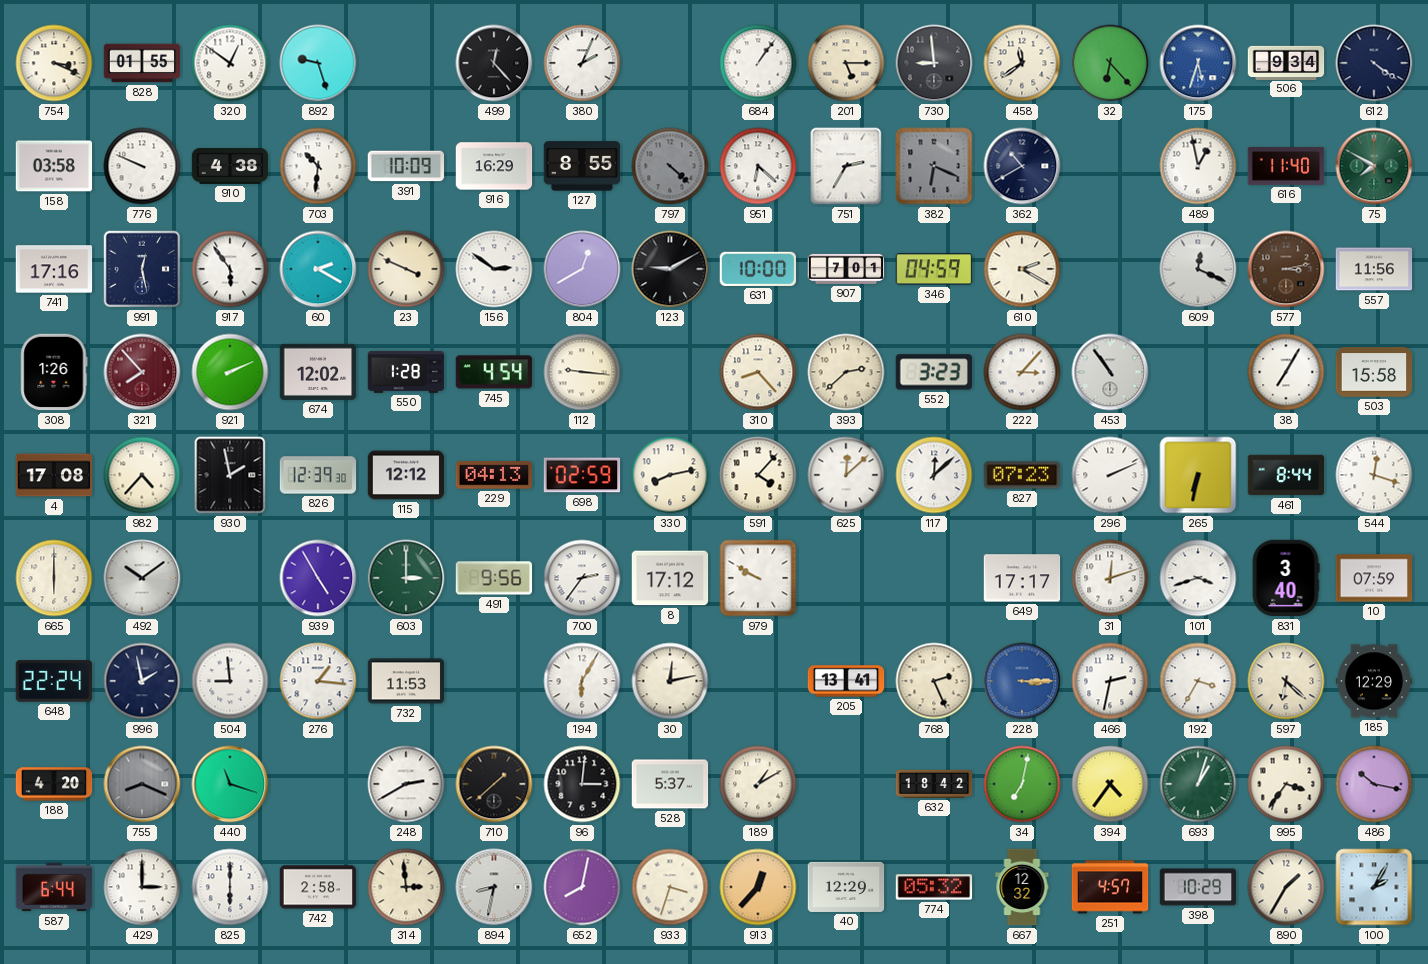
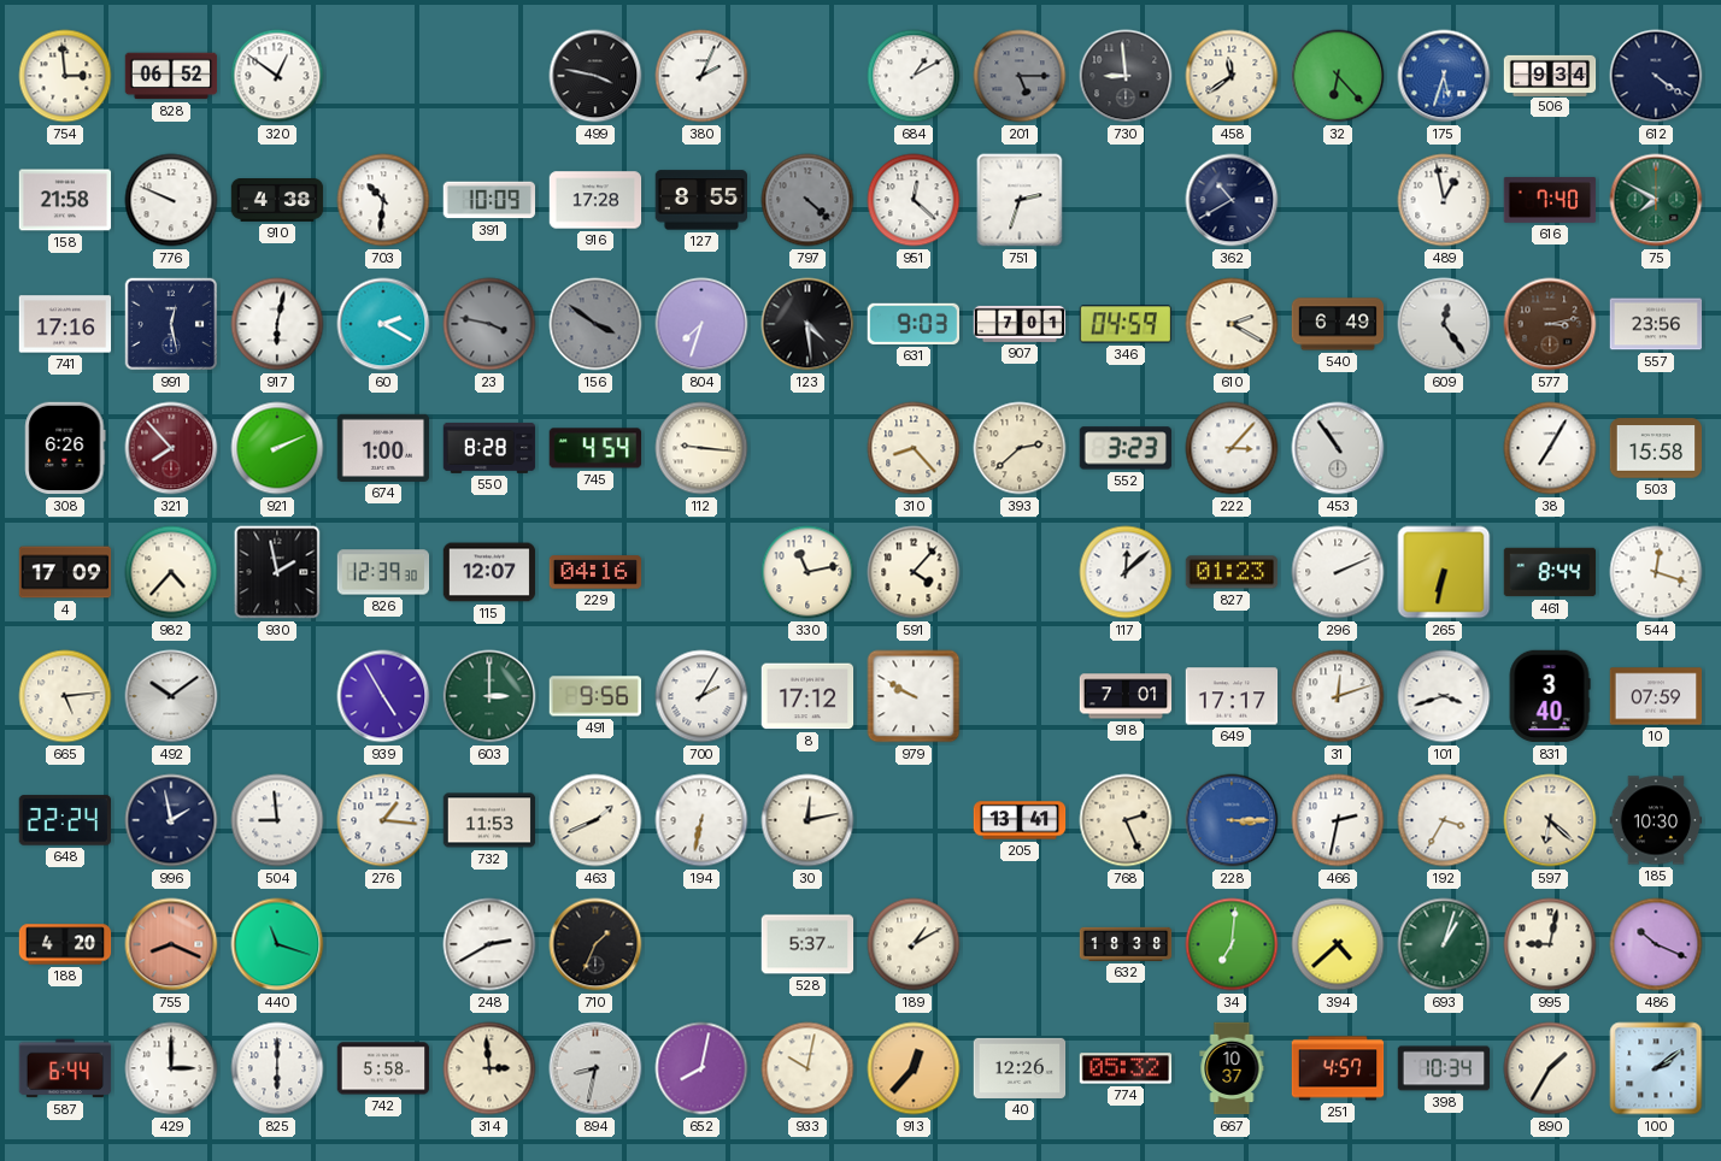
754: 3:19 -> 2:59
828: 01:55 -> 06:52
892: 9:27 -> none
499: 12:23 -> 3:47
684: 1:06 -> 1:10
201 dial: cream -> grey
158: 03:58 -> 21:58
916: 16:29 -> 17:28
951: 6:22 -> 12:22
751: 2:35 -> 2:33
382: 6:19 -> none
616: 11:40 -> 7:40
917: 5:54 -> 6:02
23: 3:49 -> 3:47
23 dial: cream -> grey
156: 2:51 -> 3:51
156 dial: white -> grey
804: 12:40 -> 7:33
123: 9:10 -> 4:29
631: 10:00 -> 9:03
540: none -> 6:49
609: 12:19 -> 12:24
557: 11:56 -> 23:56
308: 1:26 -> 6:26
674: 12:02 -> 1:00
550: 1:28 -> 8:28
4: 17:08 -> 17:09
115: 12:12 -> 12:07
229: 04:13 -> 04:16
698: 02:59 -> none
330: 8:13 -> 11:13
625: 12:08 -> none
827: 07:23 -> 01:23
665: 6:00 -> 5:14
700: 2:36 -> 2:05
918: none -> 7:01
463: none -> 1:41
194: 6:05 -> 6:32
185: 12:29 -> 10:30
755 dial: grey -> salmon
710: 1:38 -> 1:34
96: 3:01 -> none
632: 18:42 -> 18:38
34: 7:02 -> 7:01
394: 4:36 -> 4:38
995: 3:36 -> 9:02
486: 10:17 -> 10:19
742: 2:58 -> 5:58
933: 3:33 -> 10:02
40: 12:29 -> 12:26
667: 12:32 -> 10:37
398: 10:29 -> 10:34
100: 2:05 -> 2:09
